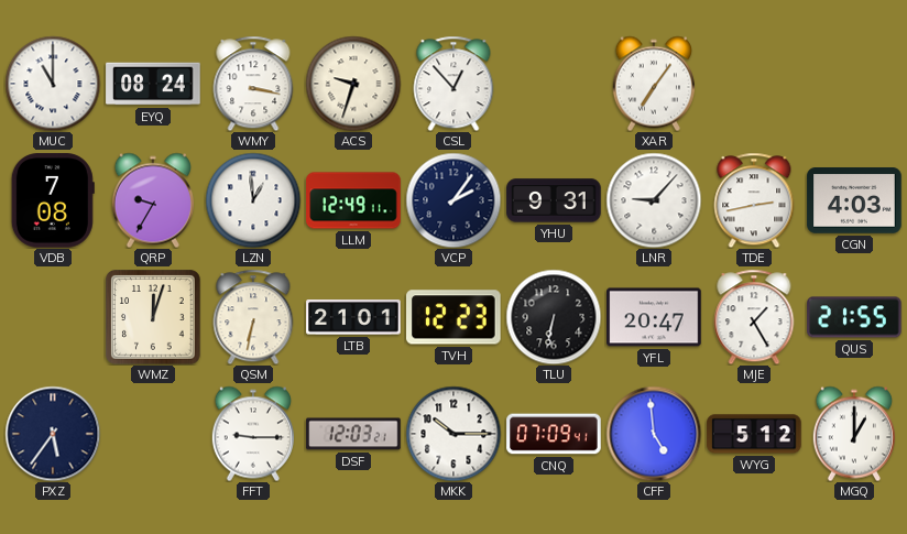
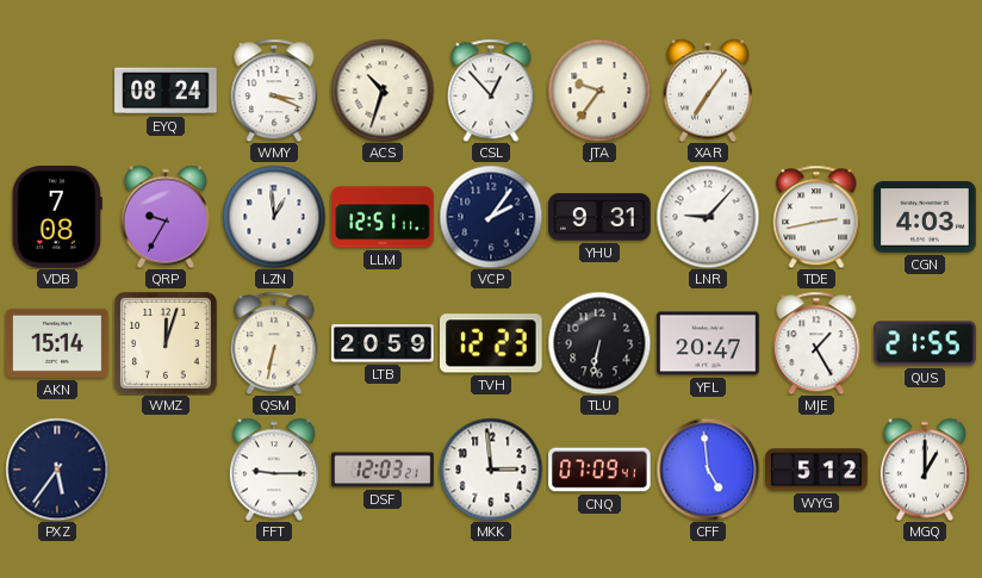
MUC: 11:00 -> none
WMY: 3:17 -> 3:19
ACS: 9:33 -> 10:33
JTA: none -> 9:36
LLM: 12:49 -> 12:51
AKN: none -> 15:14
LTB: 21:01 -> 20:59
MKK: 10:15 -> 2:59
